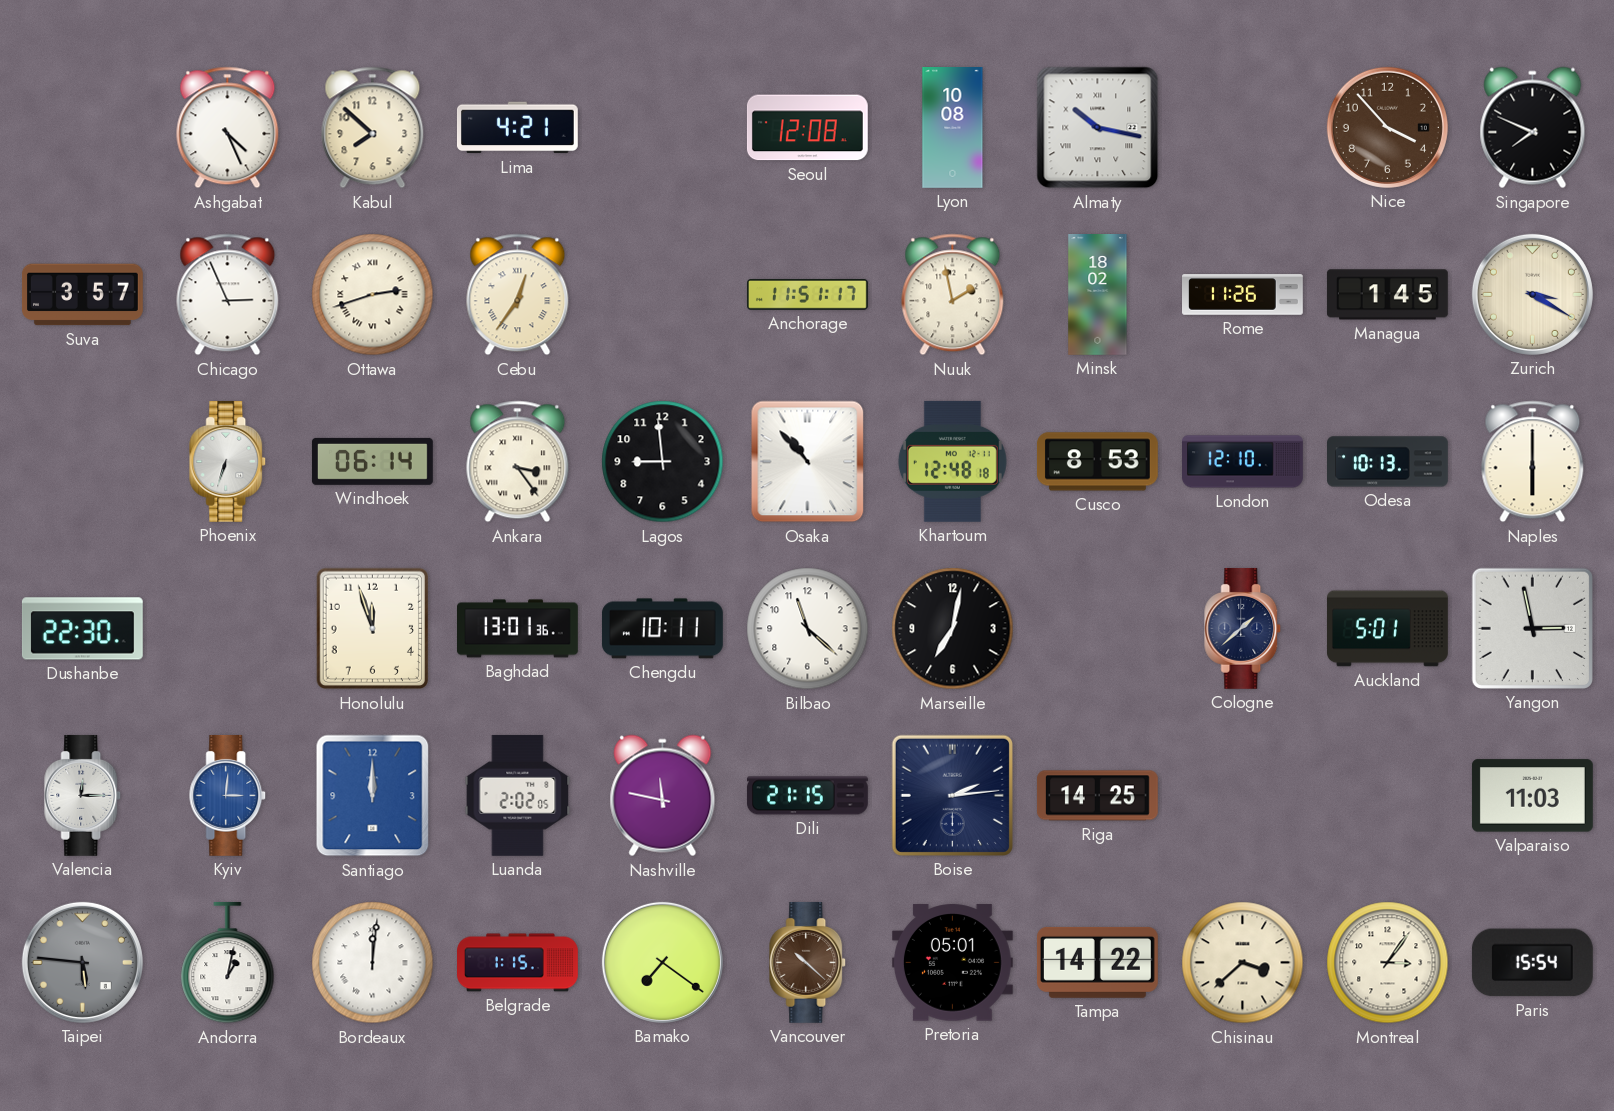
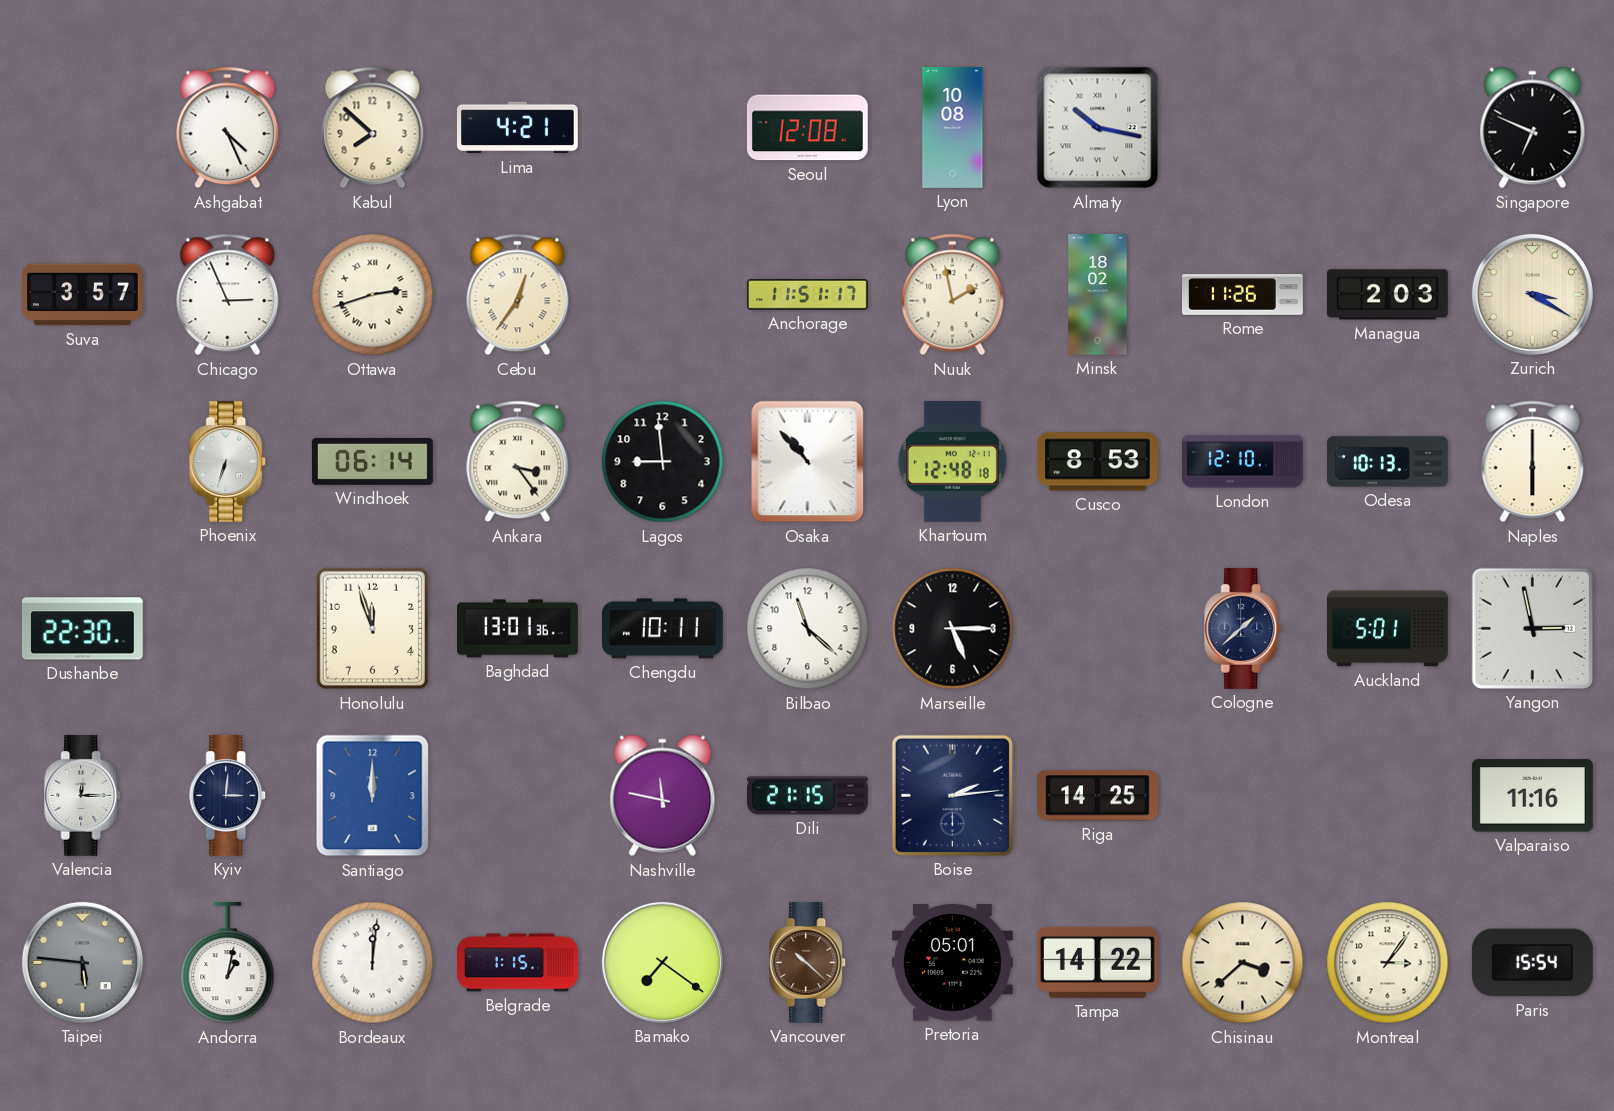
Nice: 3:53 -> none
Singapore: 7:49 -> 6:49
Managua: 1:45 -> 2:03
Marseille: 7:02 -> 5:15
Kyiv dial: blue -> navy
Luanda: 2:02 -> none
Valparaiso: 11:03 -> 11:16
